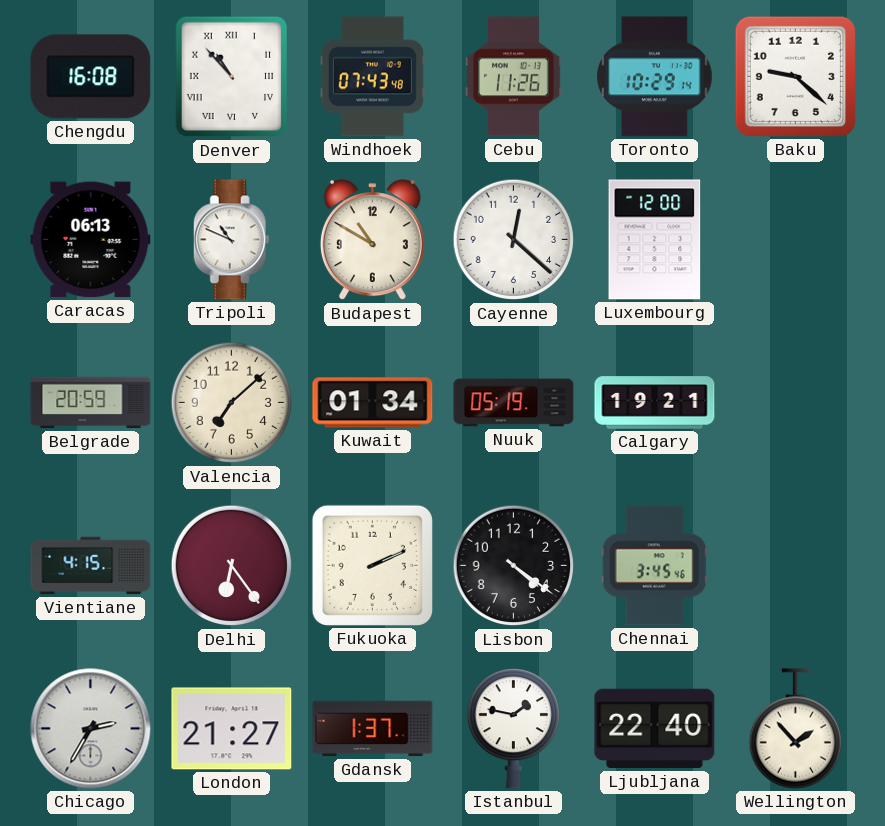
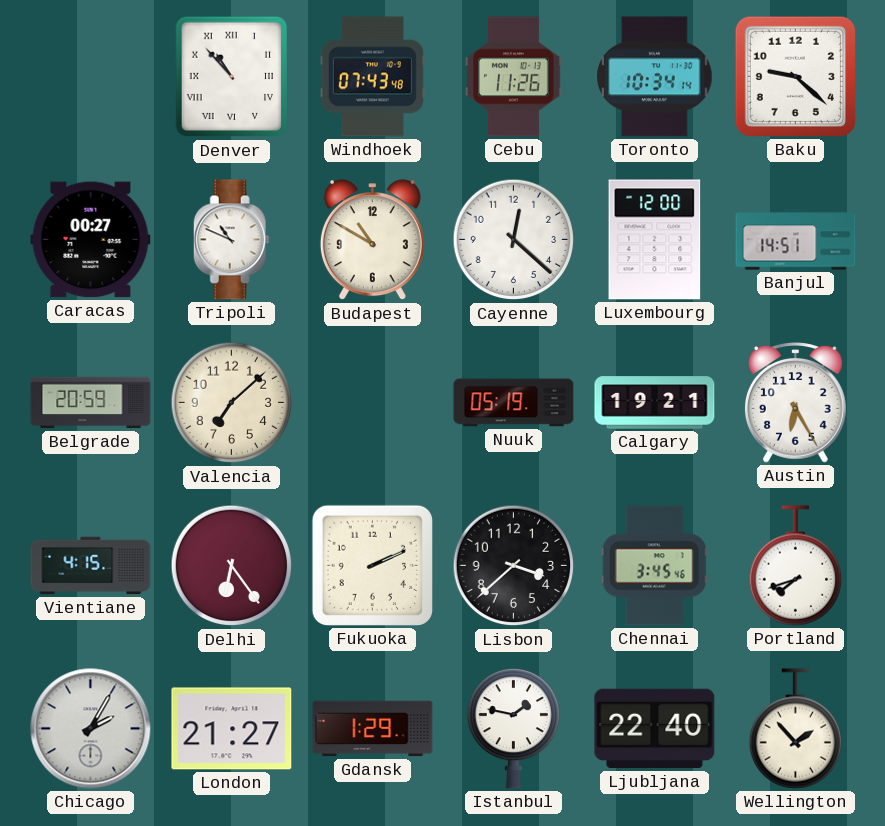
Chengdu: 16:08 -> none
Toronto: 10:29 -> 10:34
Caracas: 06:13 -> 00:27
Banjul: none -> 14:51
Kuwait: 01:34 -> none
Austin: none -> 6:25
Lisbon: 4:21 -> 3:38
Portland: none -> 7:42
Chicago: 2:35 -> 2:05
Gdansk: 1:37 -> 1:29
